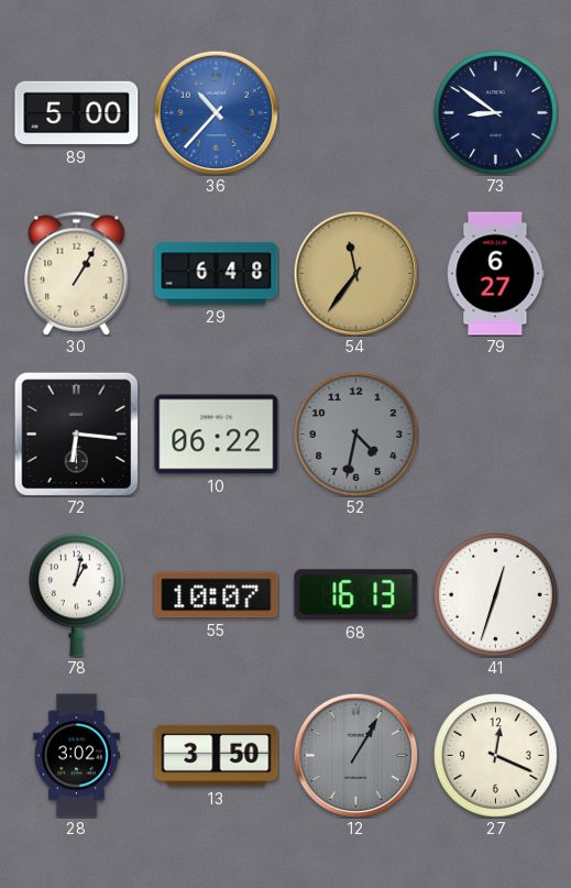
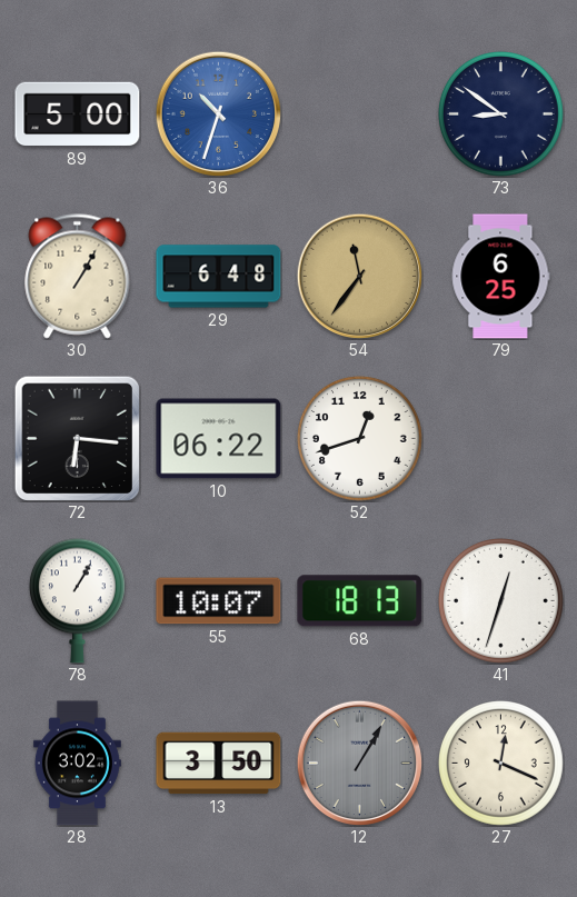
36: 10:37 -> 10:33
79: 6:27 -> 6:25
52: 4:32 -> 12:42
52 dial: grey -> white
78: 1:02 -> 1:05
68: 16:13 -> 18:13
